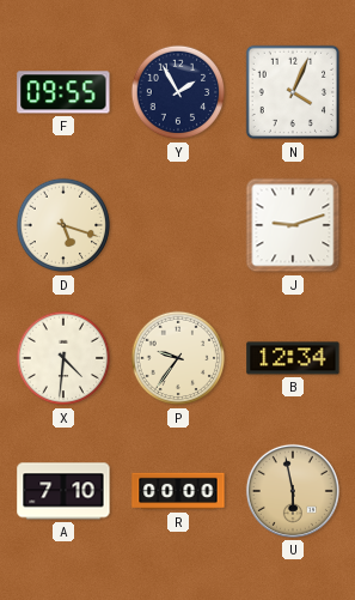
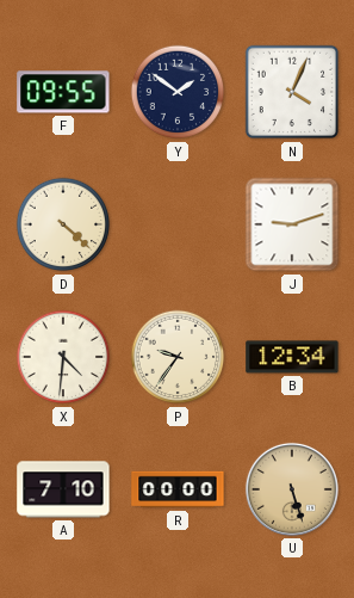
Y: 1:55 -> 1:51
D: 5:18 -> 4:22
U: 5:58 -> 5:27
